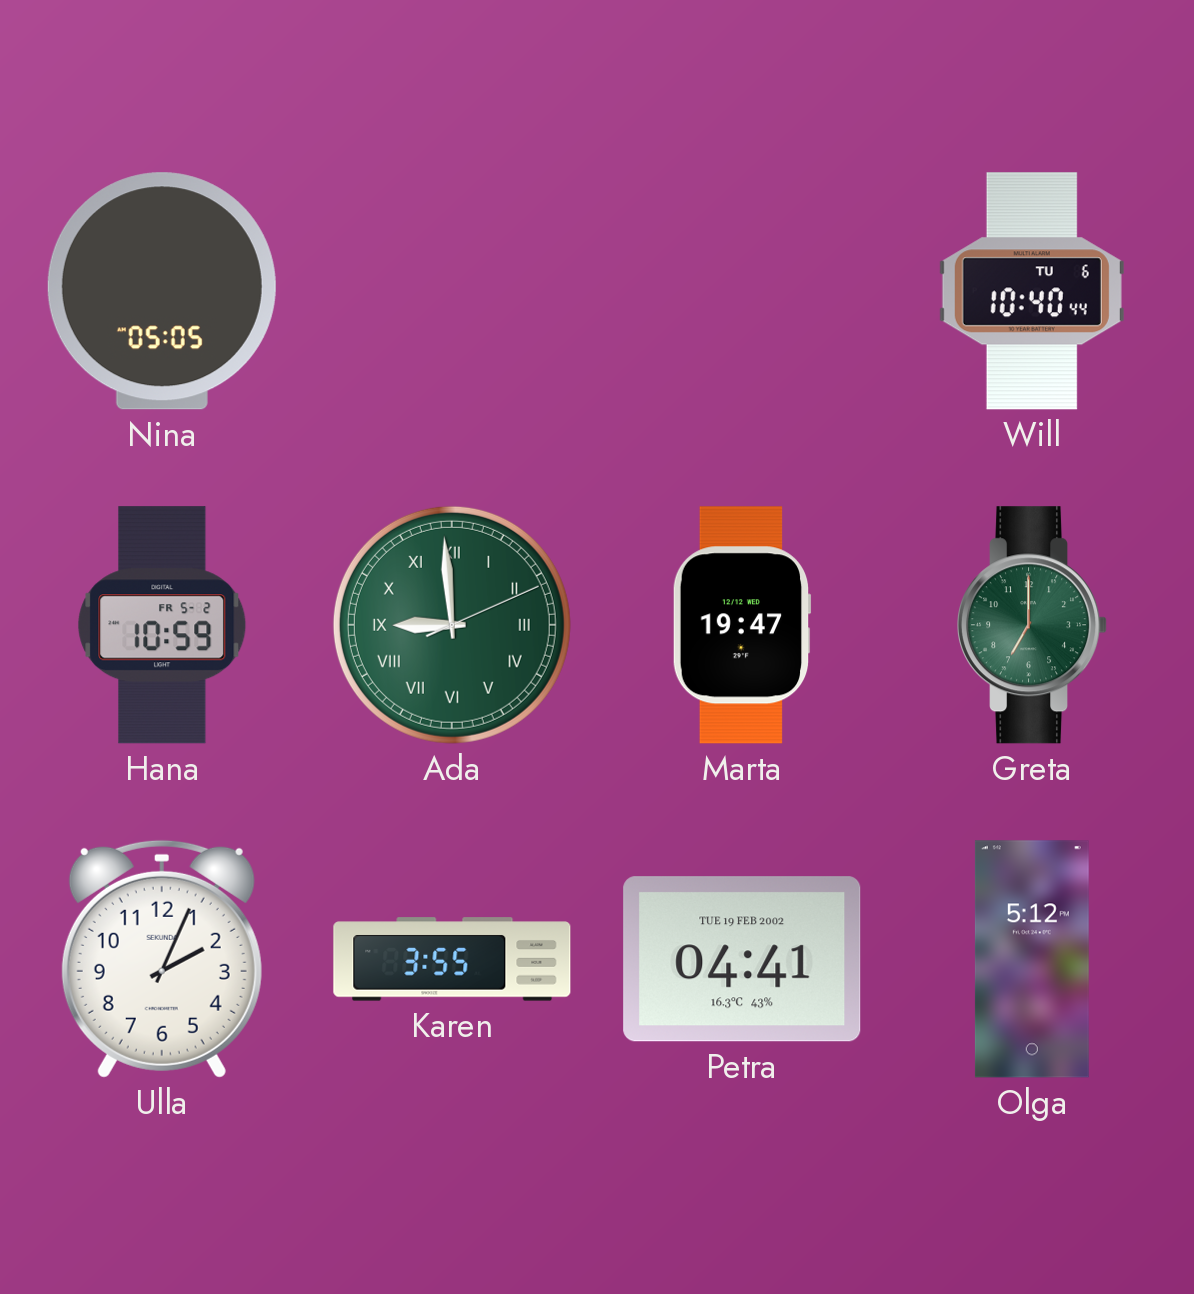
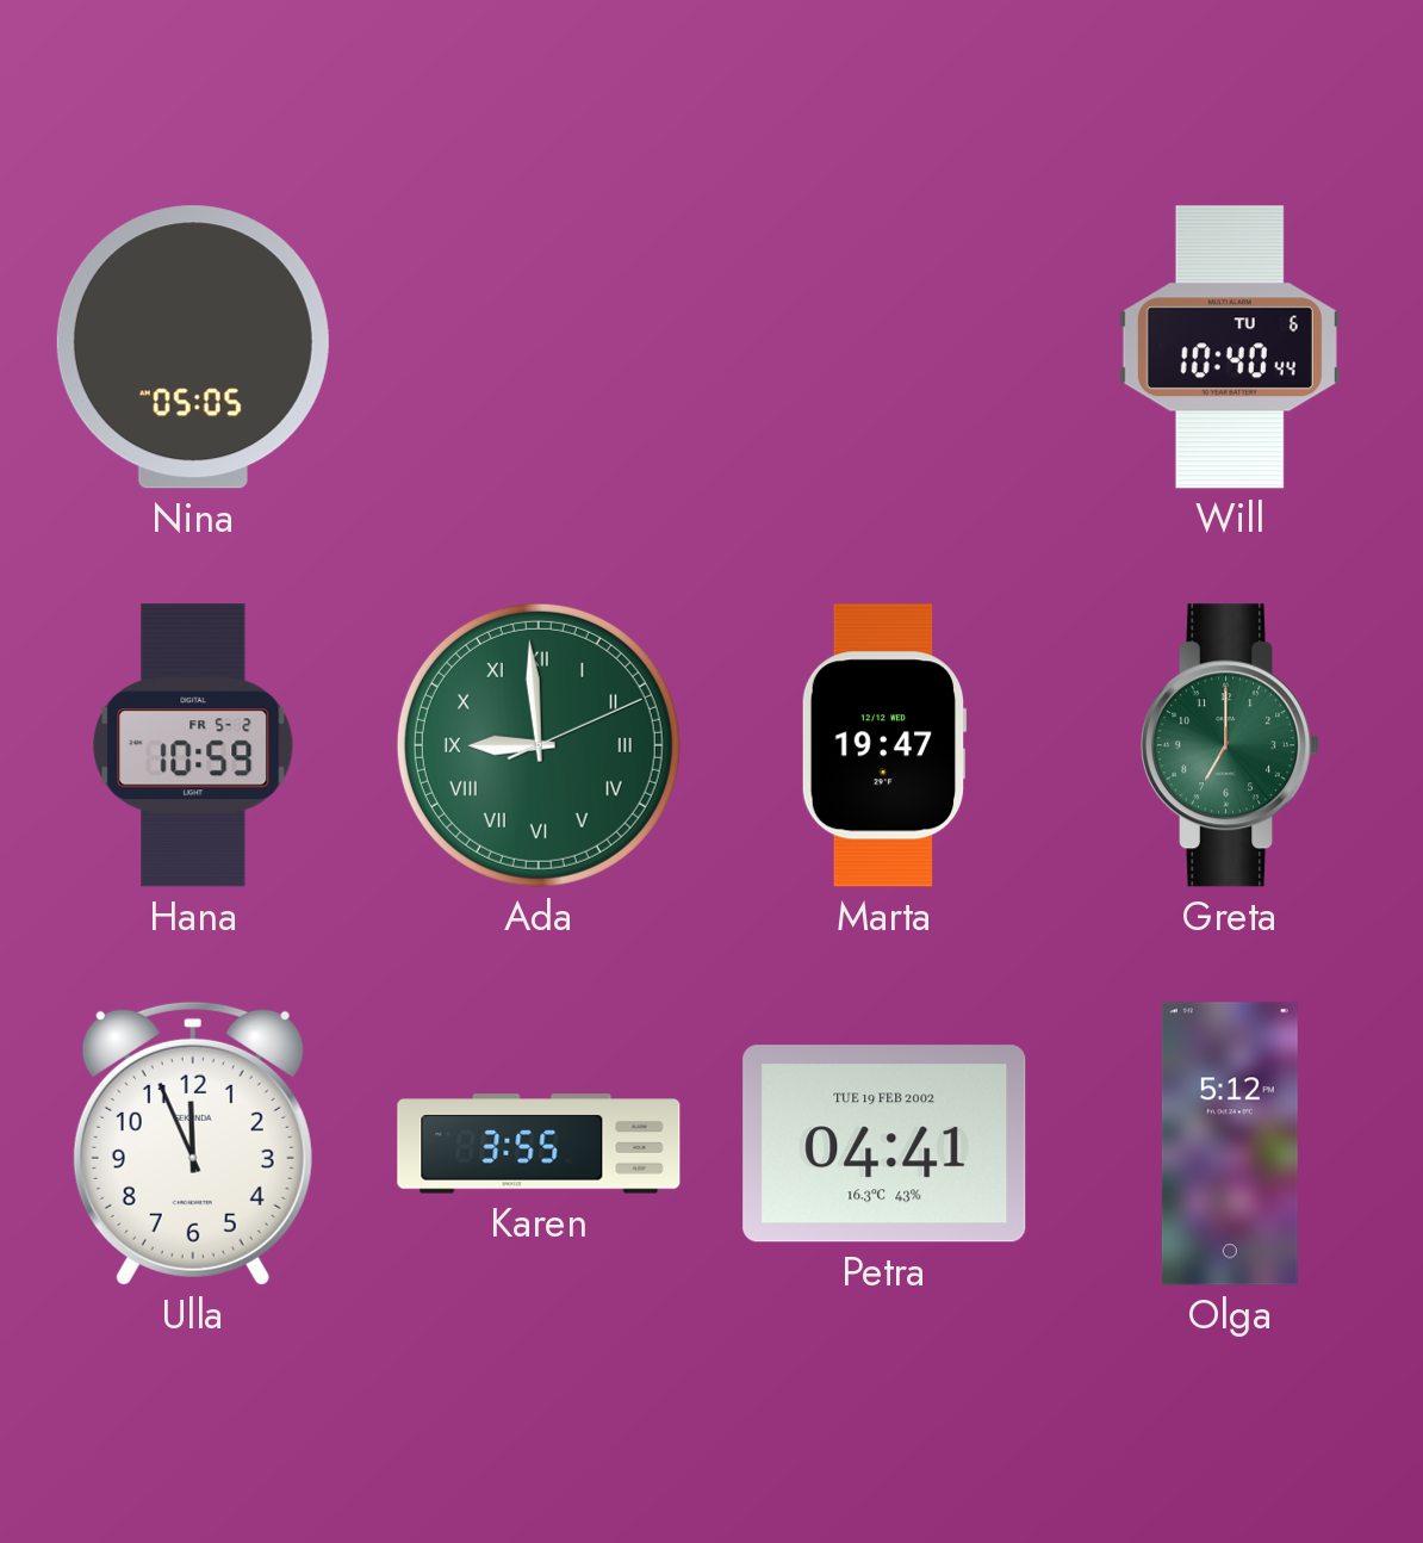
Ulla: 2:04 -> 11:56
